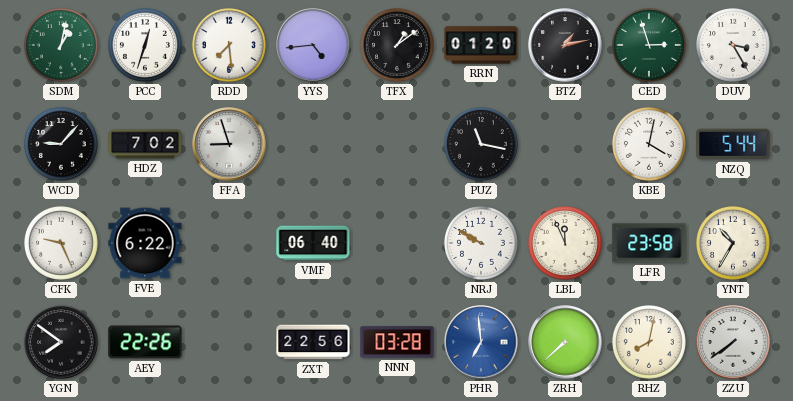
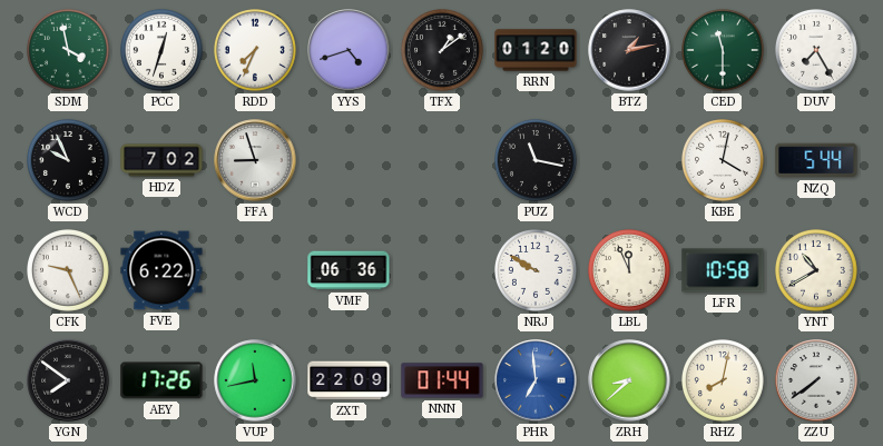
SDM: 1:02 -> 3:58
RDD: 7:29 -> 7:34
YYS: 4:44 -> 4:42
CED: 2:57 -> 11:30
DUV: 3:25 -> 7:25
WCD: 9:07 -> 9:56
VMF: 06:40 -> 06:36
LFR: 23:58 -> 10:58
YNT: 10:35 -> 10:40
AEY: 22:26 -> 17:26
VUP: none -> 11:43
ZXT: 22:56 -> 22:09
NNN: 03:28 -> 01:44
ZRH: 7:38 -> 8:38
